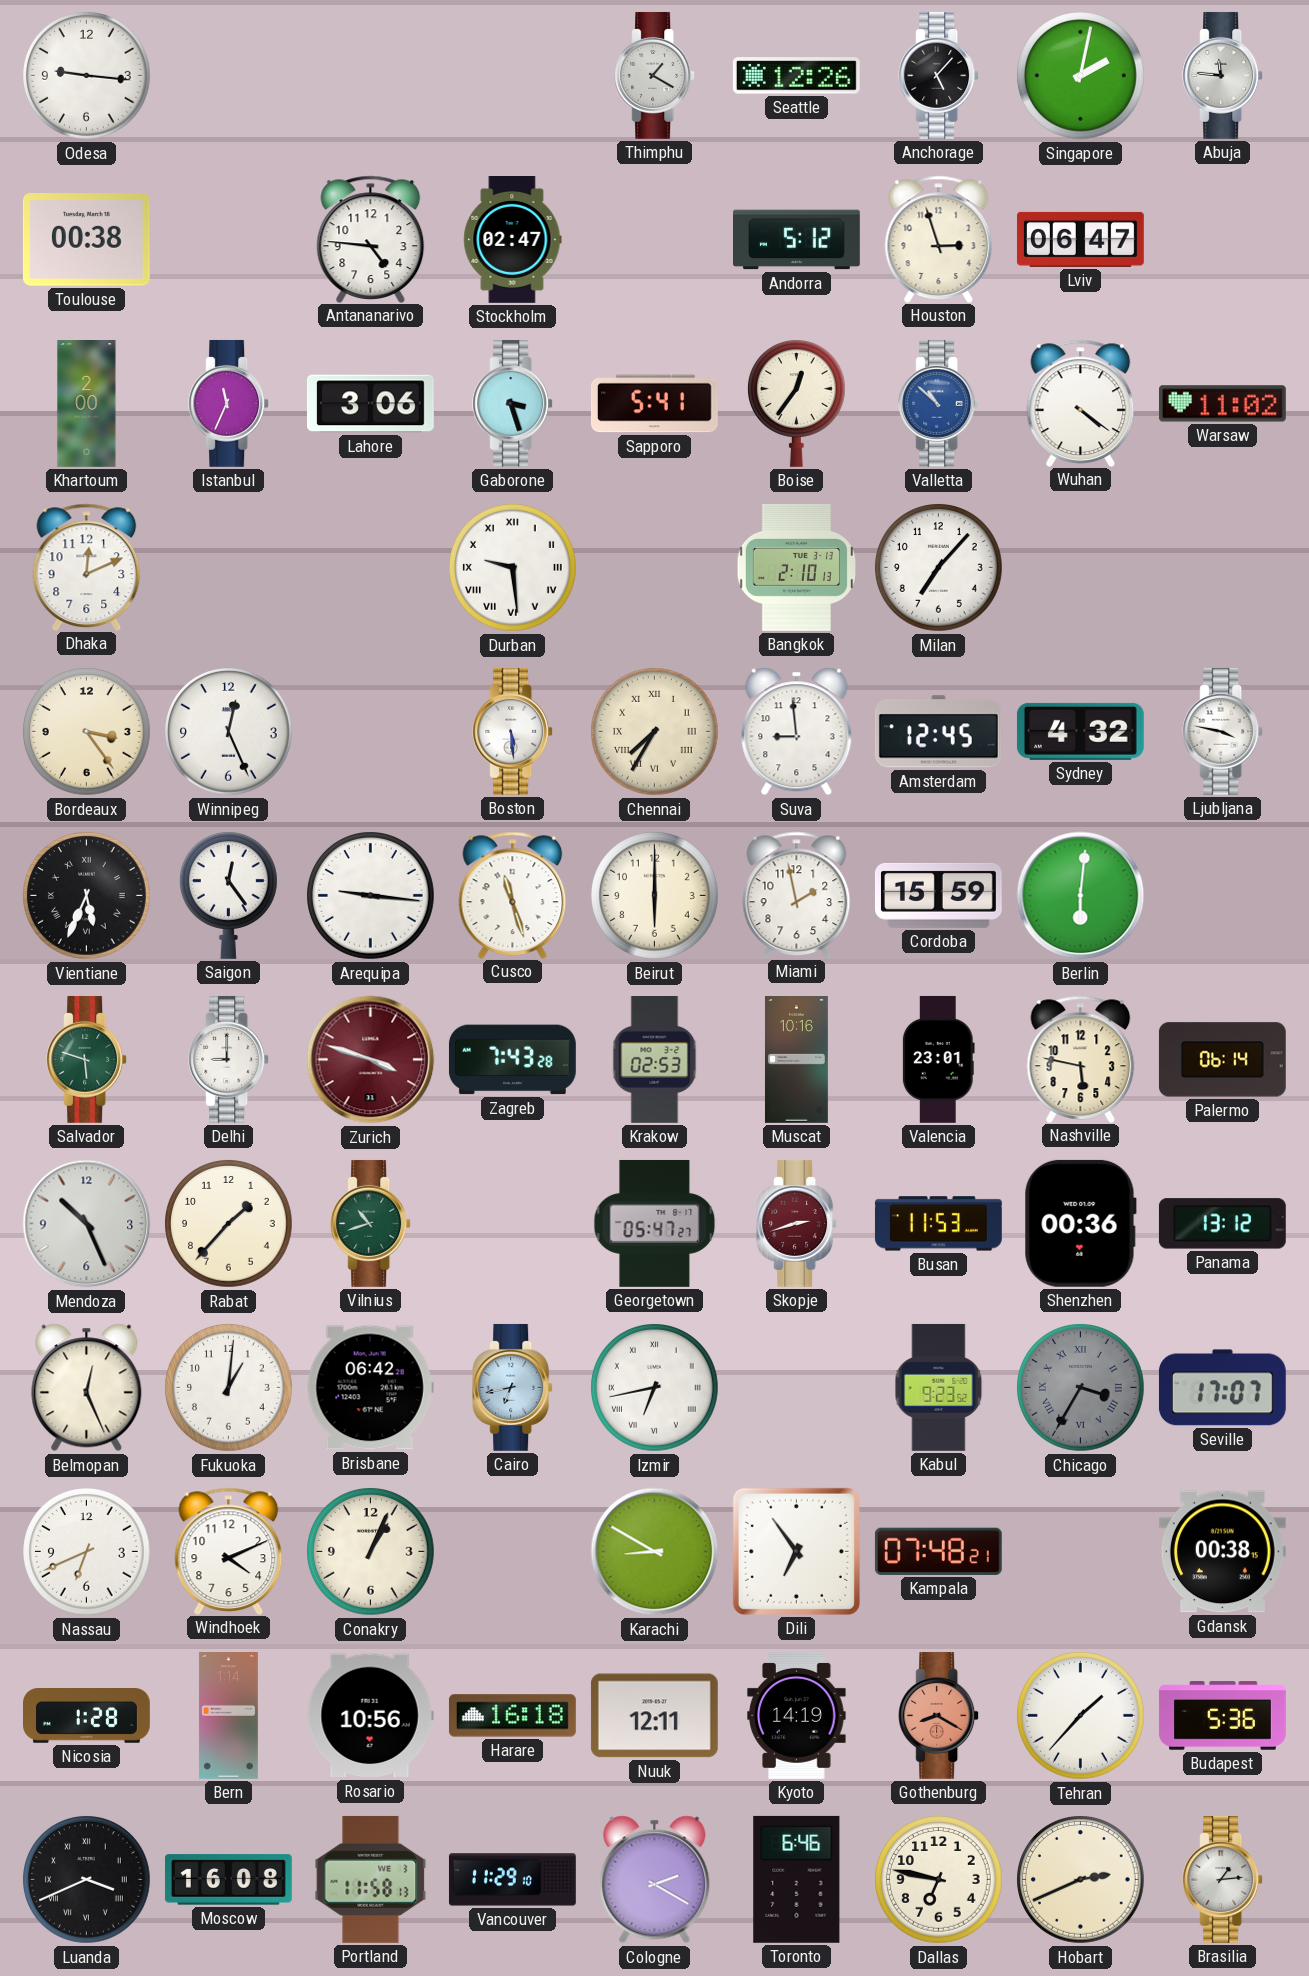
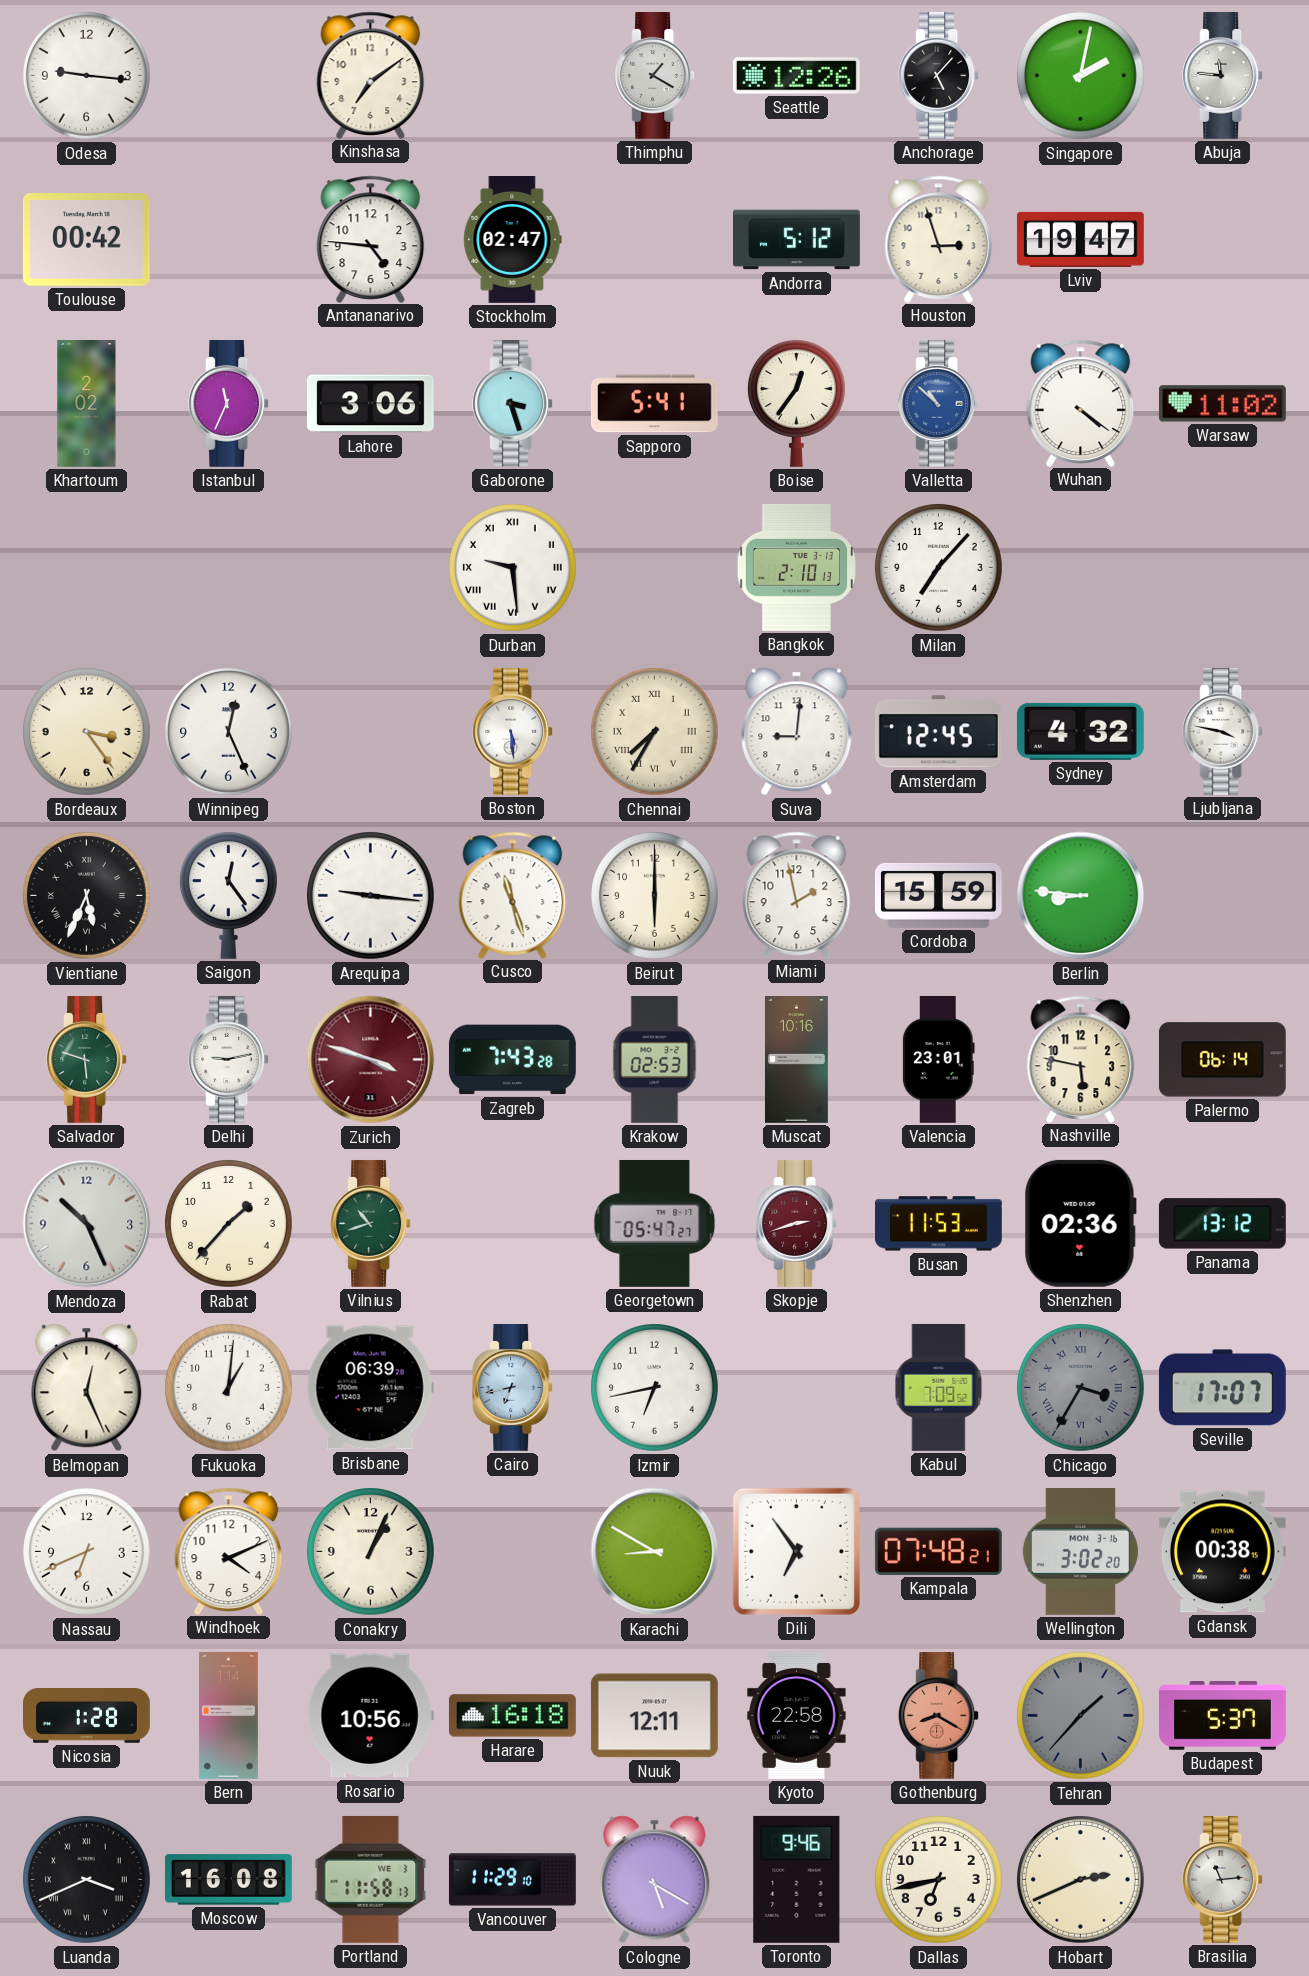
Kinshasa: none -> 7:09
Toulouse: 00:38 -> 00:42
Lviv: 06:47 -> 19:47
Khartoum: 2:00 -> 2:02
Dhaka: 12:11 -> none
Suva: 8:59 -> 9:01
Berlin: 6:01 -> 8:46
Delhi: 9:00 -> 9:13
Shenzhen: 00:36 -> 02:36
Brisbane: 06:42 -> 06:39
Izmir numerals: Roman -> Arabic
Kabul: 9:23 -> 7:09
Wellington: none -> 3:02
Kyoto: 14:19 -> 22:58
Tehran dial: white -> grey
Budapest: 5:36 -> 5:37
Cologne: 2:20 -> 5:20
Toronto: 6:46 -> 9:46
Dallas: 6:47 -> 6:43
Brasilia: 1:14 -> 11:14
